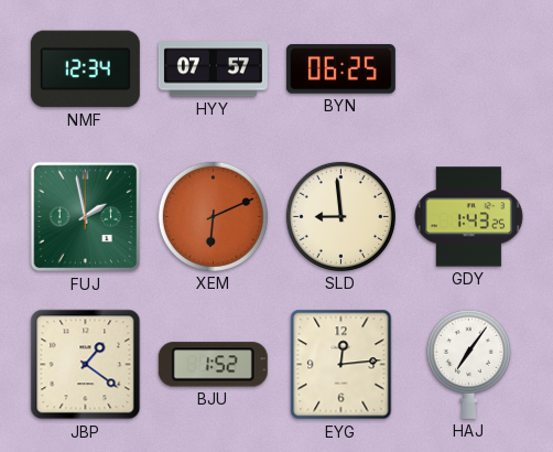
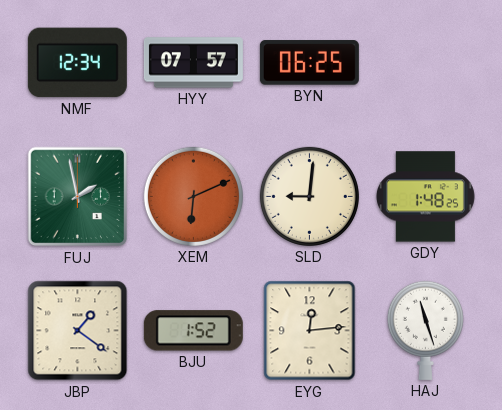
SLD: 8:59 -> 9:01
GDY: 1:43 -> 1:48
HAJ: 7:06 -> 11:27
